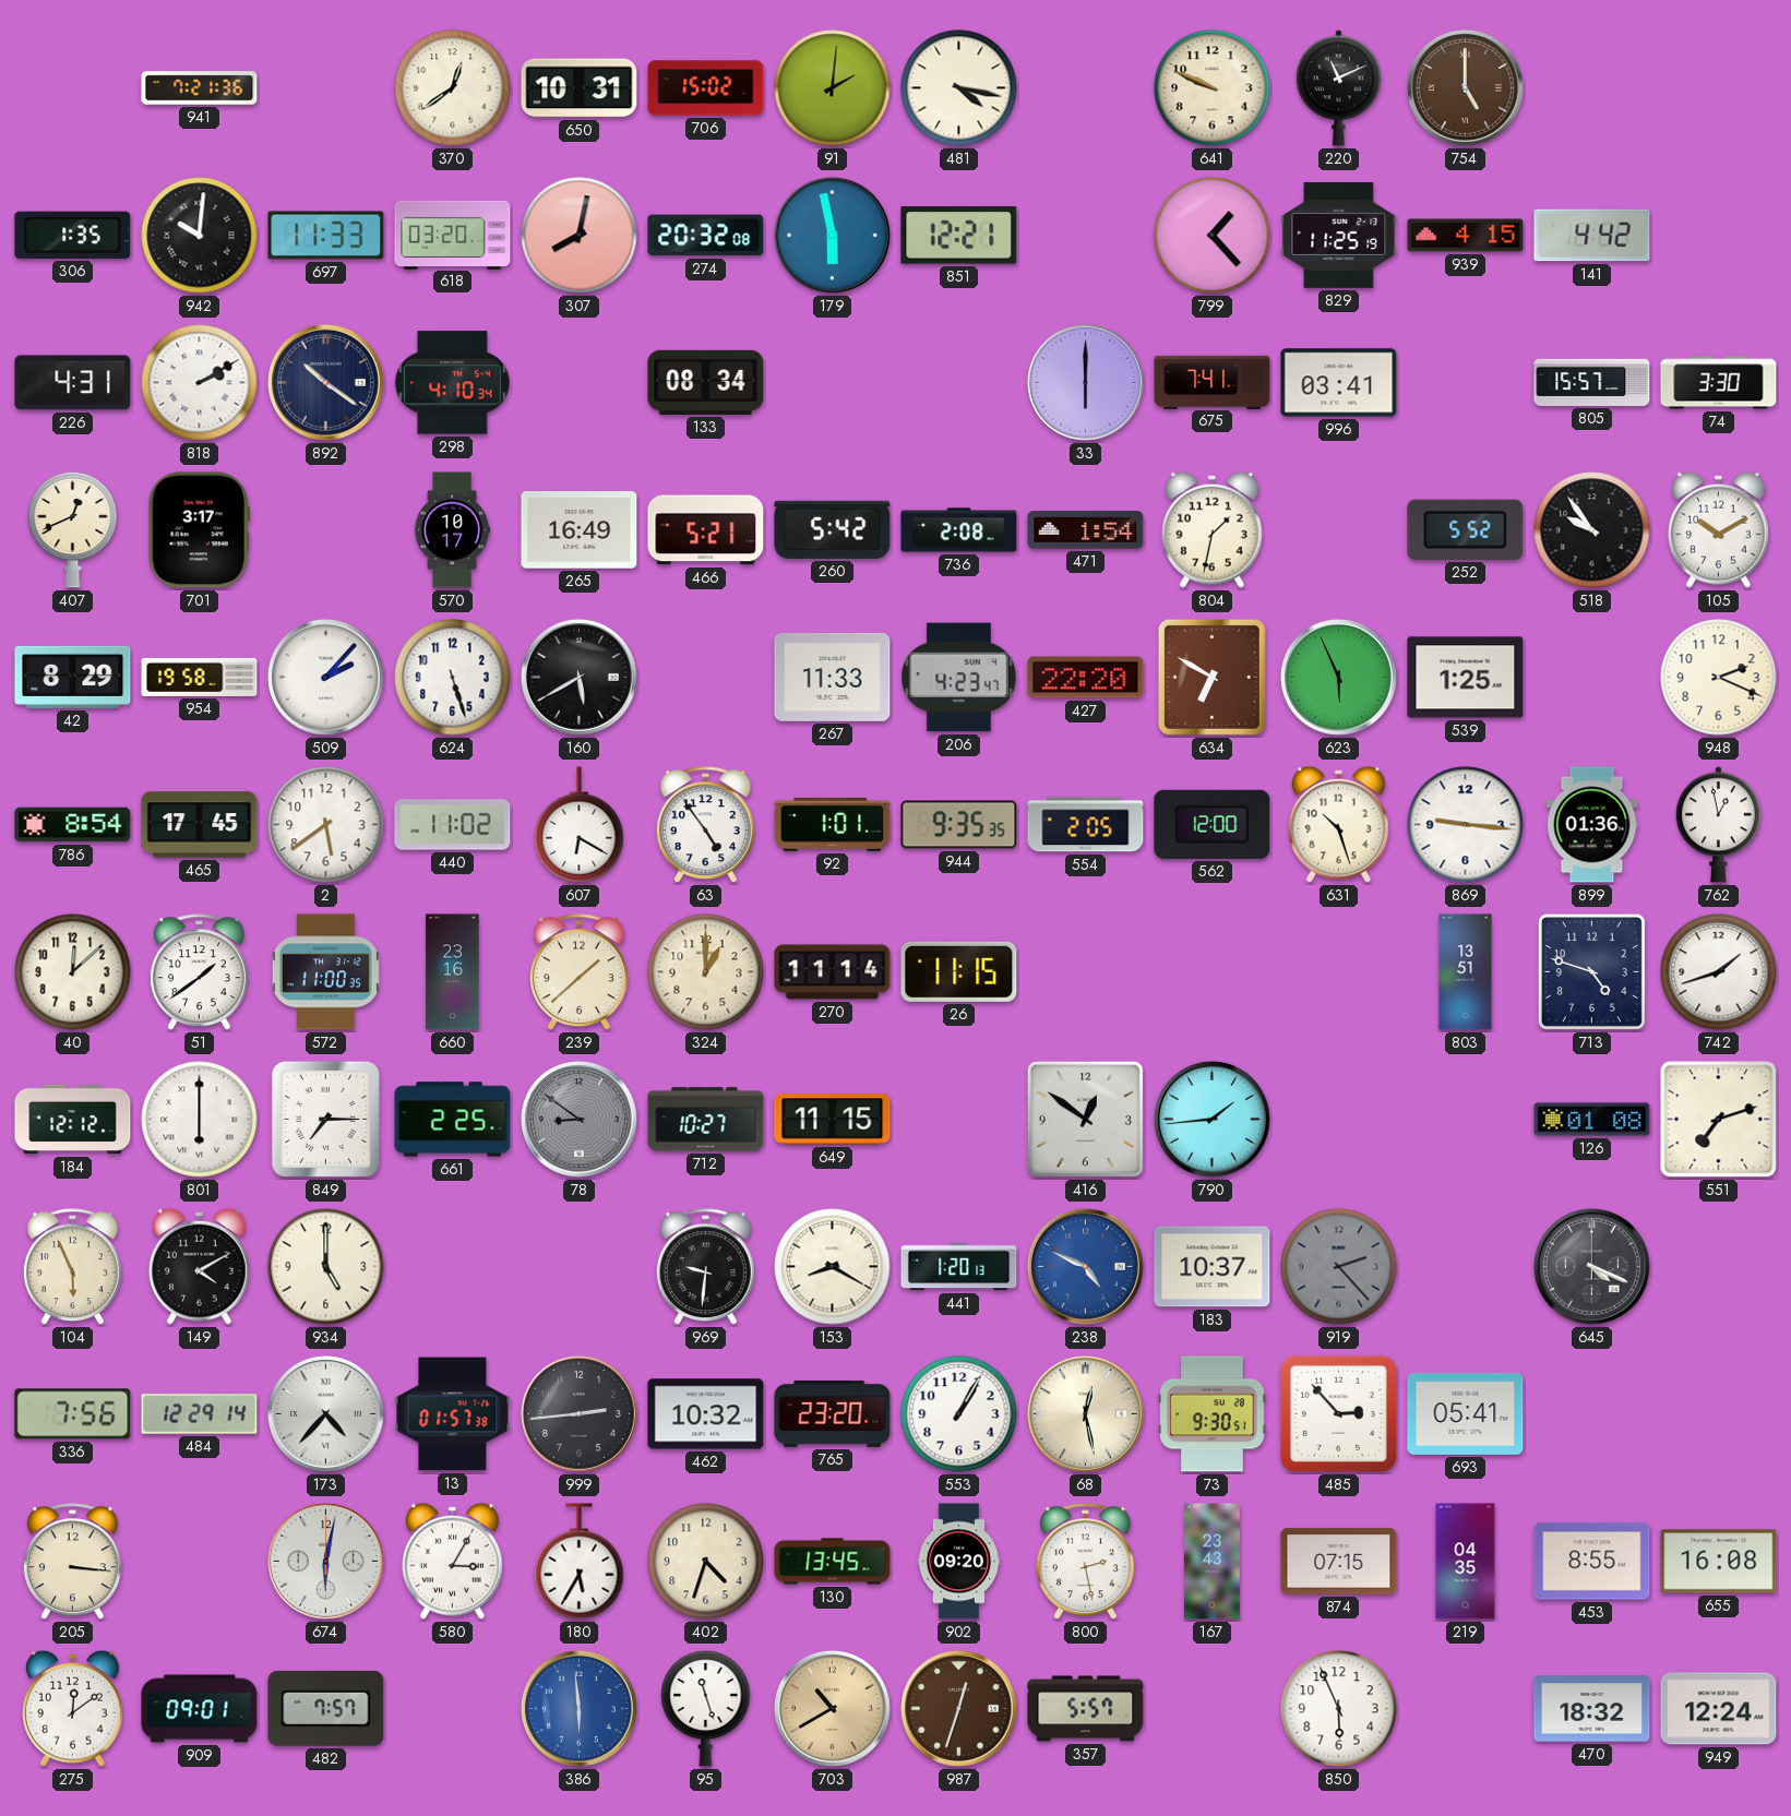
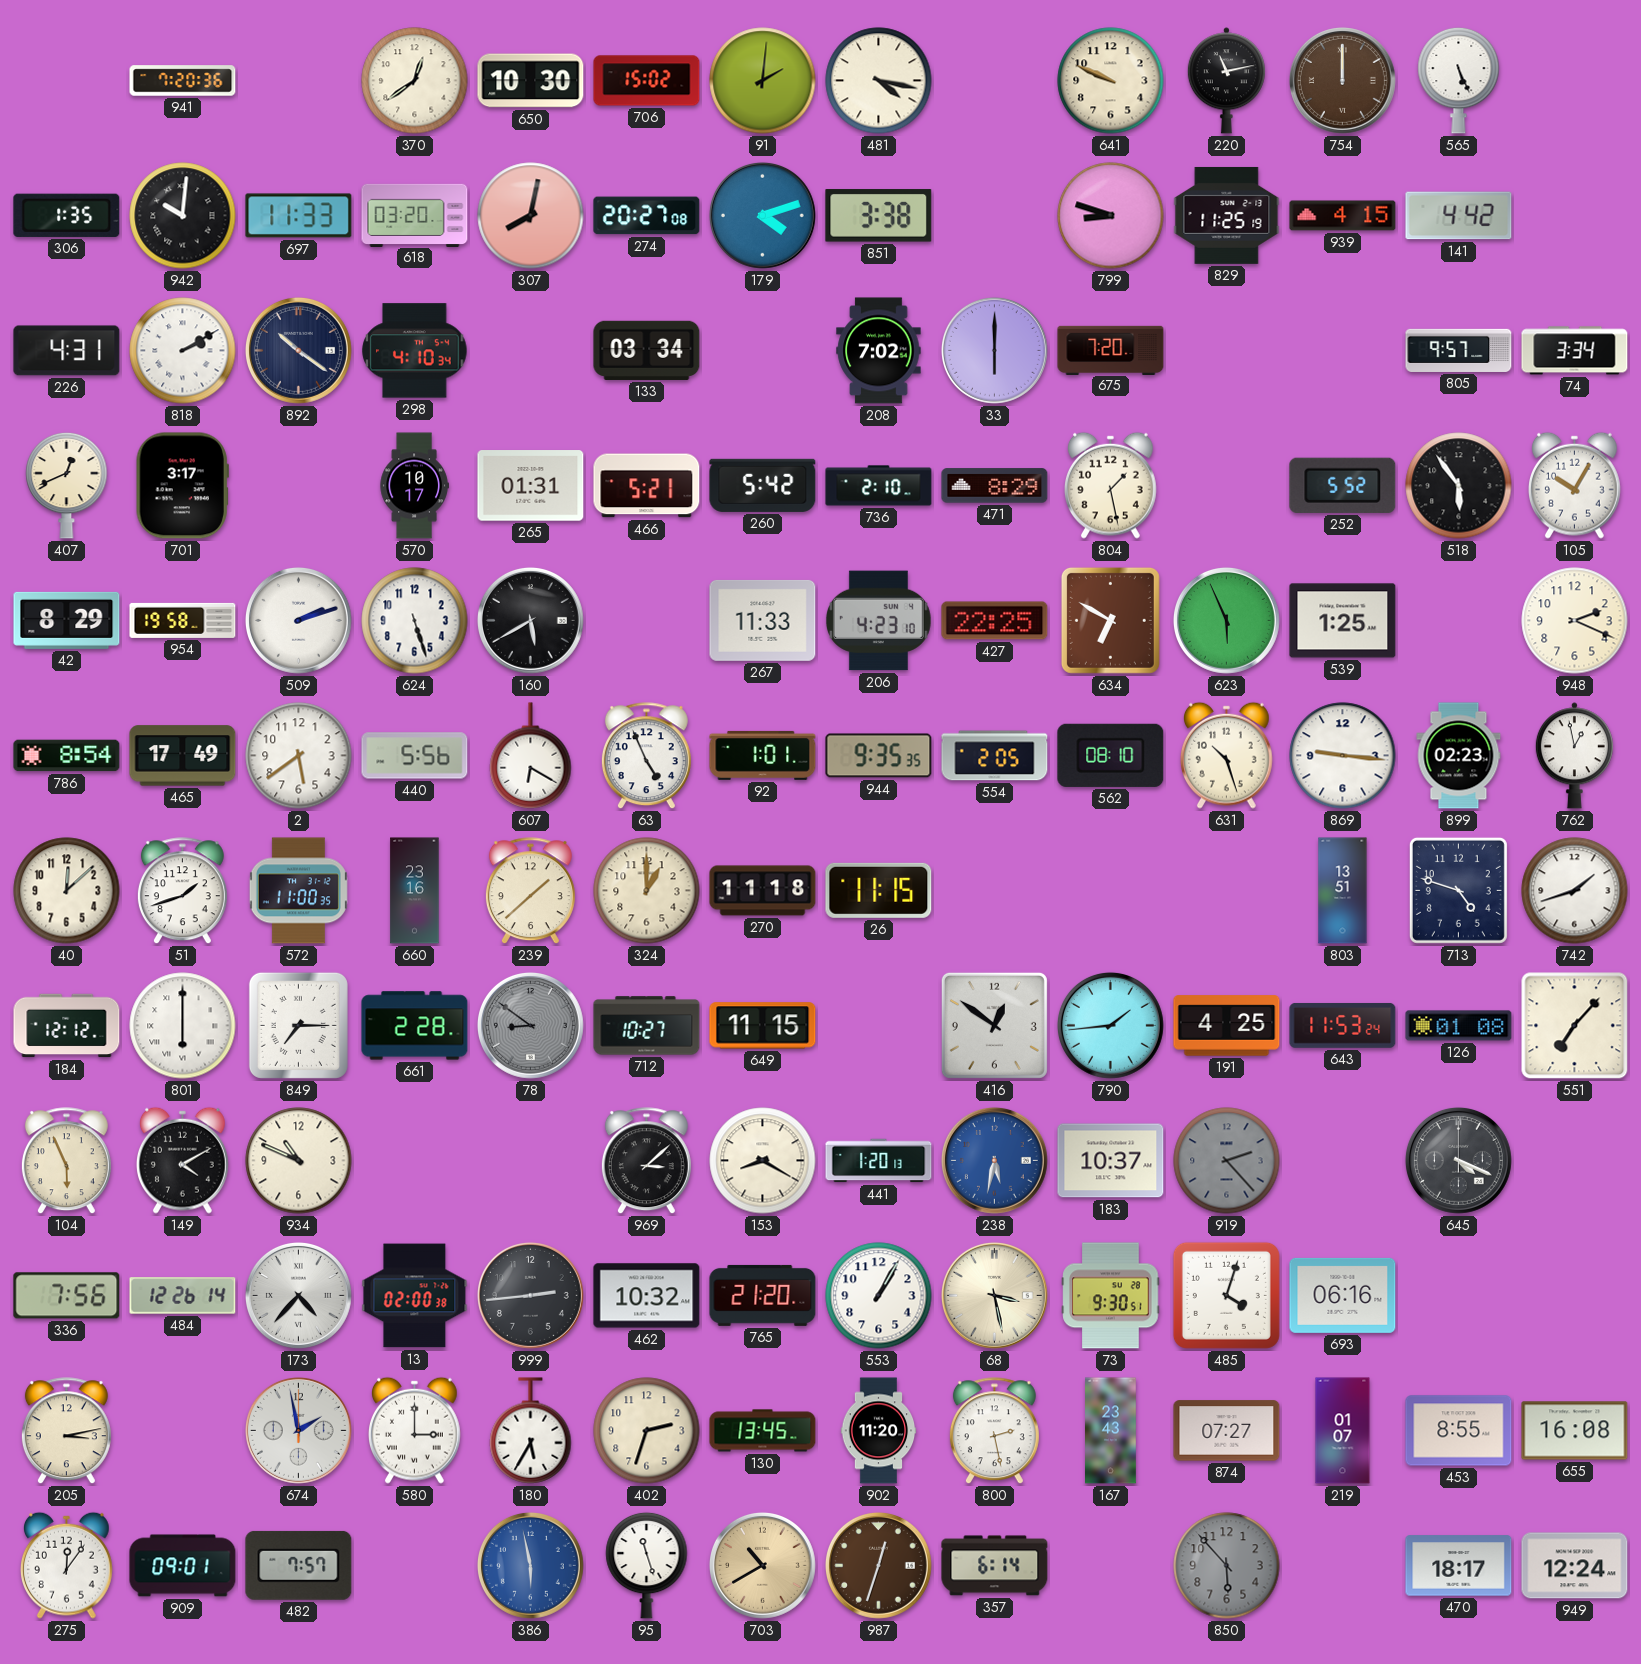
941: 7:21 -> 7:20
650: 10:31 -> 10:30
220: 11:11 -> 11:13
754: 5:00 -> 12:00
565: none -> 5:26
274: 20:32 -> 20:27
179: 5:58 -> 4:12
851: 12:21 -> 3:38
799: 1:23 -> 8:48
133: 08:34 -> 03:34
208: none -> 7:02
675: 7:41 -> 7:20
996: 03:41 -> none
805: 15:57 -> 9:57
74: 3:30 -> 3:34
265: 16:49 -> 01:31
736: 2:08 -> 2:10
471: 1:54 -> 8:29
804: 1:32 -> 1:28
518: 9:54 -> 5:54
105: 10:10 -> 10:05
509: 2:07 -> 2:12
206: 4:23:47 -> 4:23:10
427: 22:20 -> 22:25
465: 17:45 -> 17:49
440: 11:02 -> 5:56
63: 4:54 -> 4:56
562: 12:00 -> 08:10
899: 01:36 -> 02:23
51: 1:39 -> 1:42
270: 11:14 -> 11:18
661: 2:25 -> 2:28
191: none -> 4:25
643: none -> 11:53
551: 7:12 -> 7:07
934: 5:00 -> 10:49
969: 9:31 -> 3:08
238: 4:49 -> 5:32
484: 12:29 -> 12:26
13: 01:57 -> 02:00
765: 23:20 -> 21:20
68: 12:28 -> 3:28
485: 2:53 -> 4:03
693: 05:41 -> 06:16
205: 3:16 -> 3:13
674: 6:02 -> 1:58
580: 3:05 -> 3:00
402: 4:33 -> 2:33
902: 09:20 -> 11:20
874: 07:15 -> 07:27
219: 04:35 -> 01:07
275: 12:09 -> 12:06
386: 5:59 -> 5:58
357: 5:57 -> 6:14
850: 5:56 -> 5:53
850 dial: white -> grey
470: 18:32 -> 18:17
